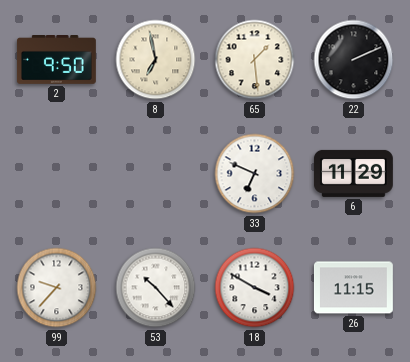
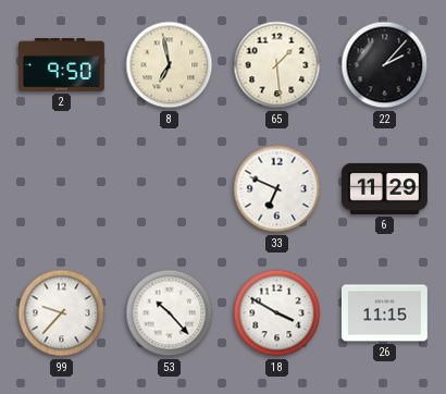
22: 2:11 -> 2:07
